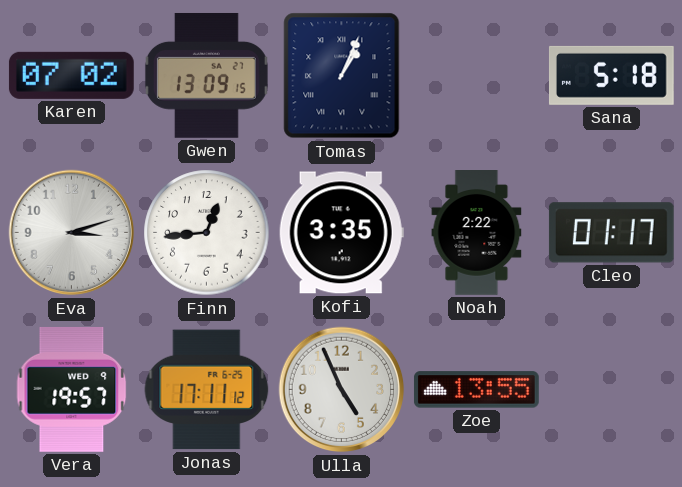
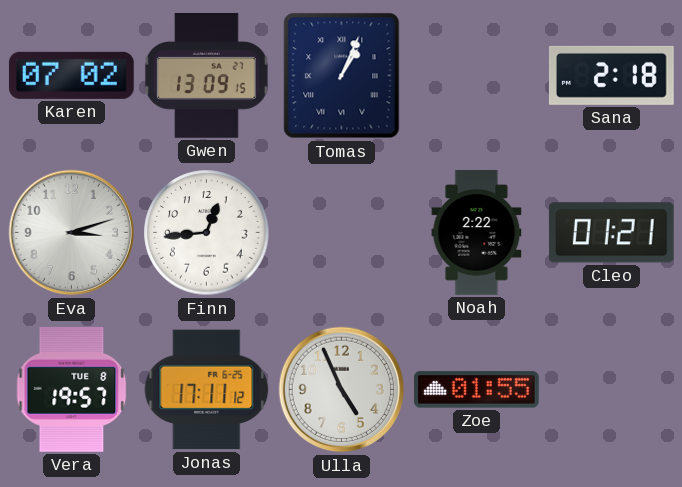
Sana: 5:18 -> 2:18
Kofi: 3:35 -> none
Cleo: 01:17 -> 01:21
Vera date: WED 9 -> TUE 8
Zoe: 13:55 -> 01:55
